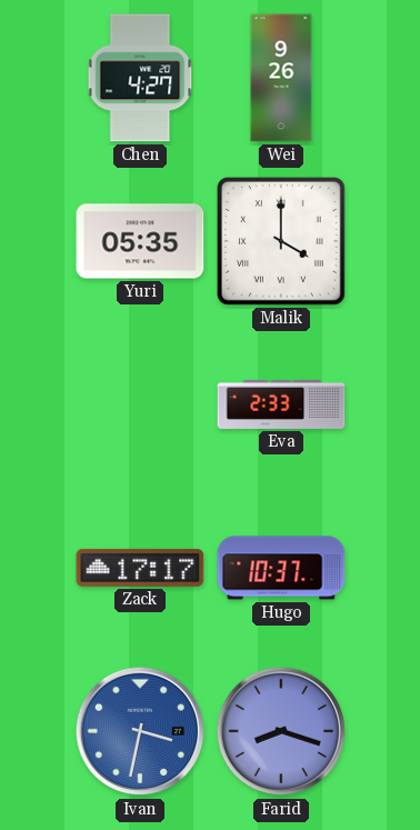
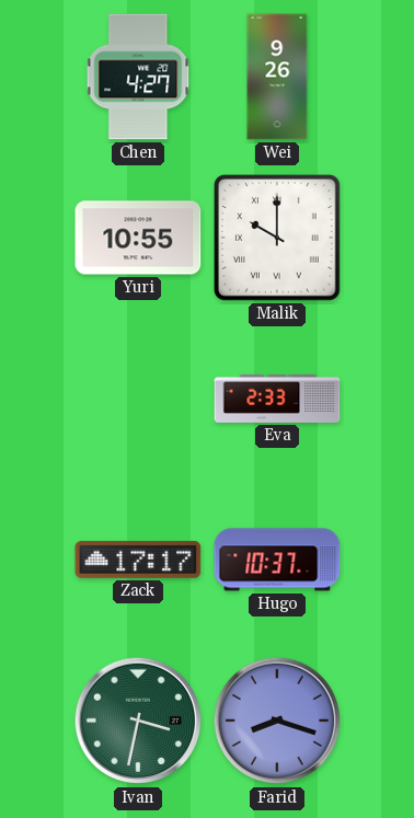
Yuri: 05:35 -> 10:55
Malik: 4:00 -> 10:00
Ivan dial: blue -> green
